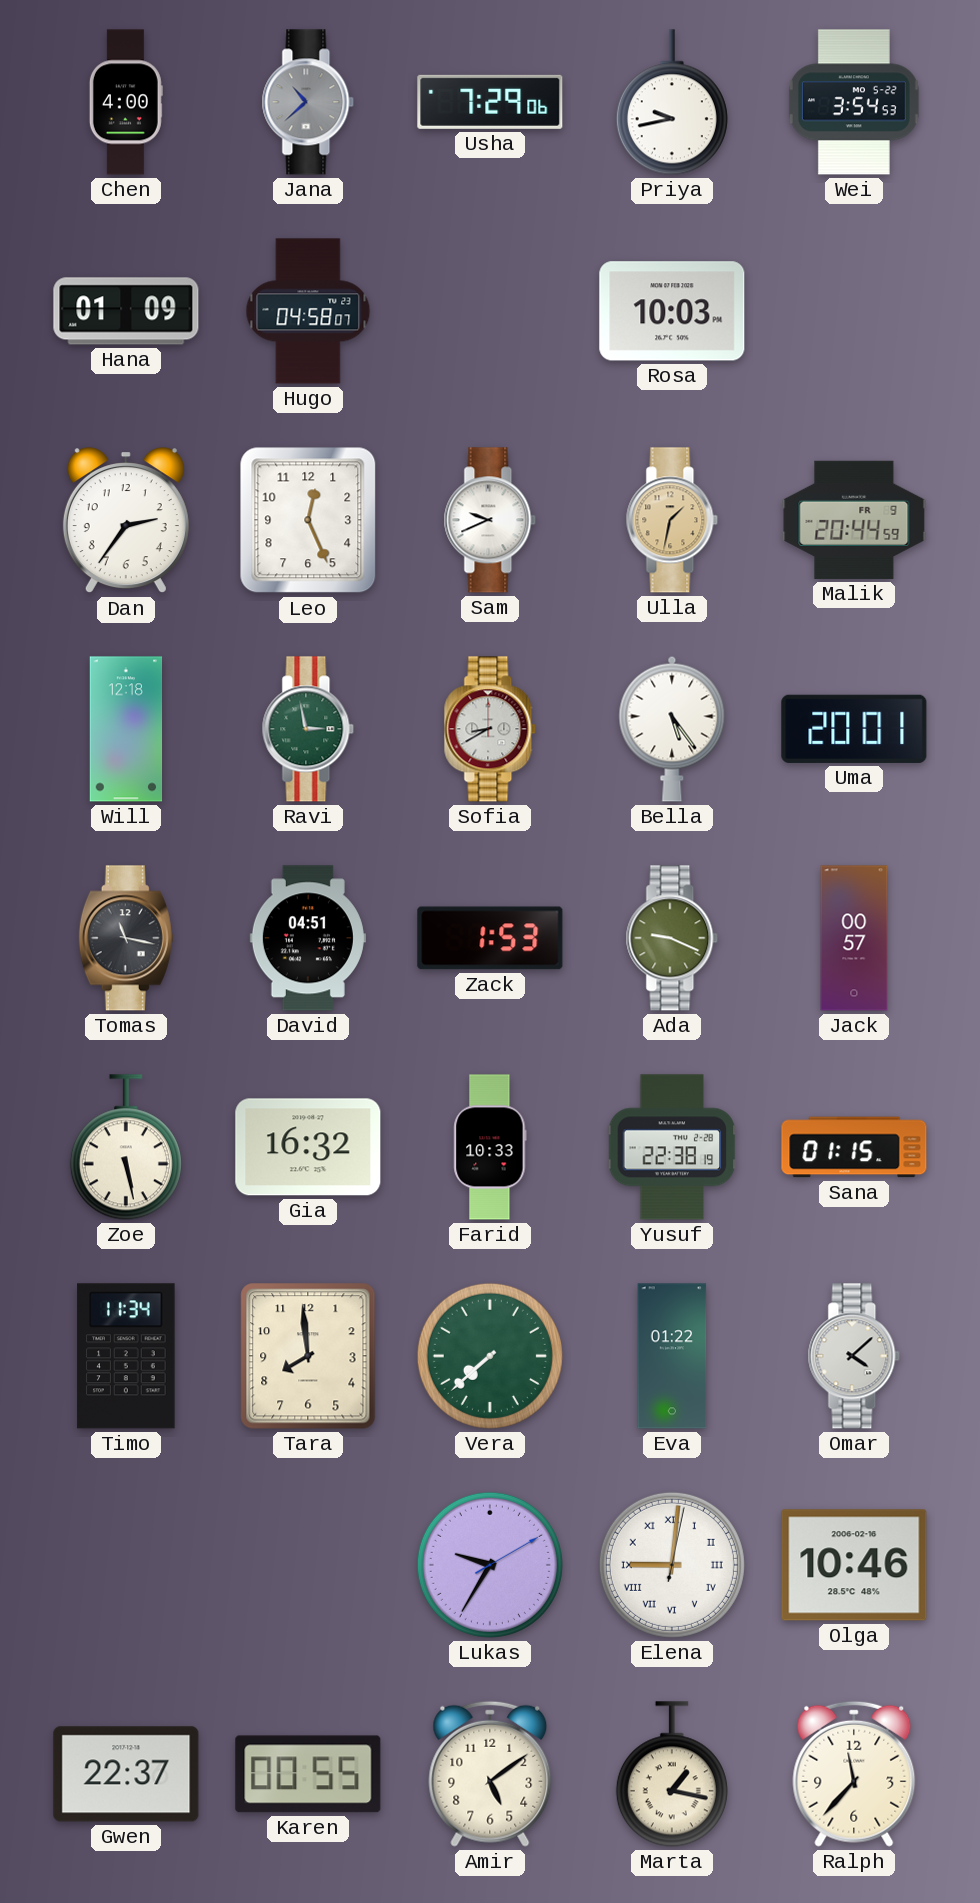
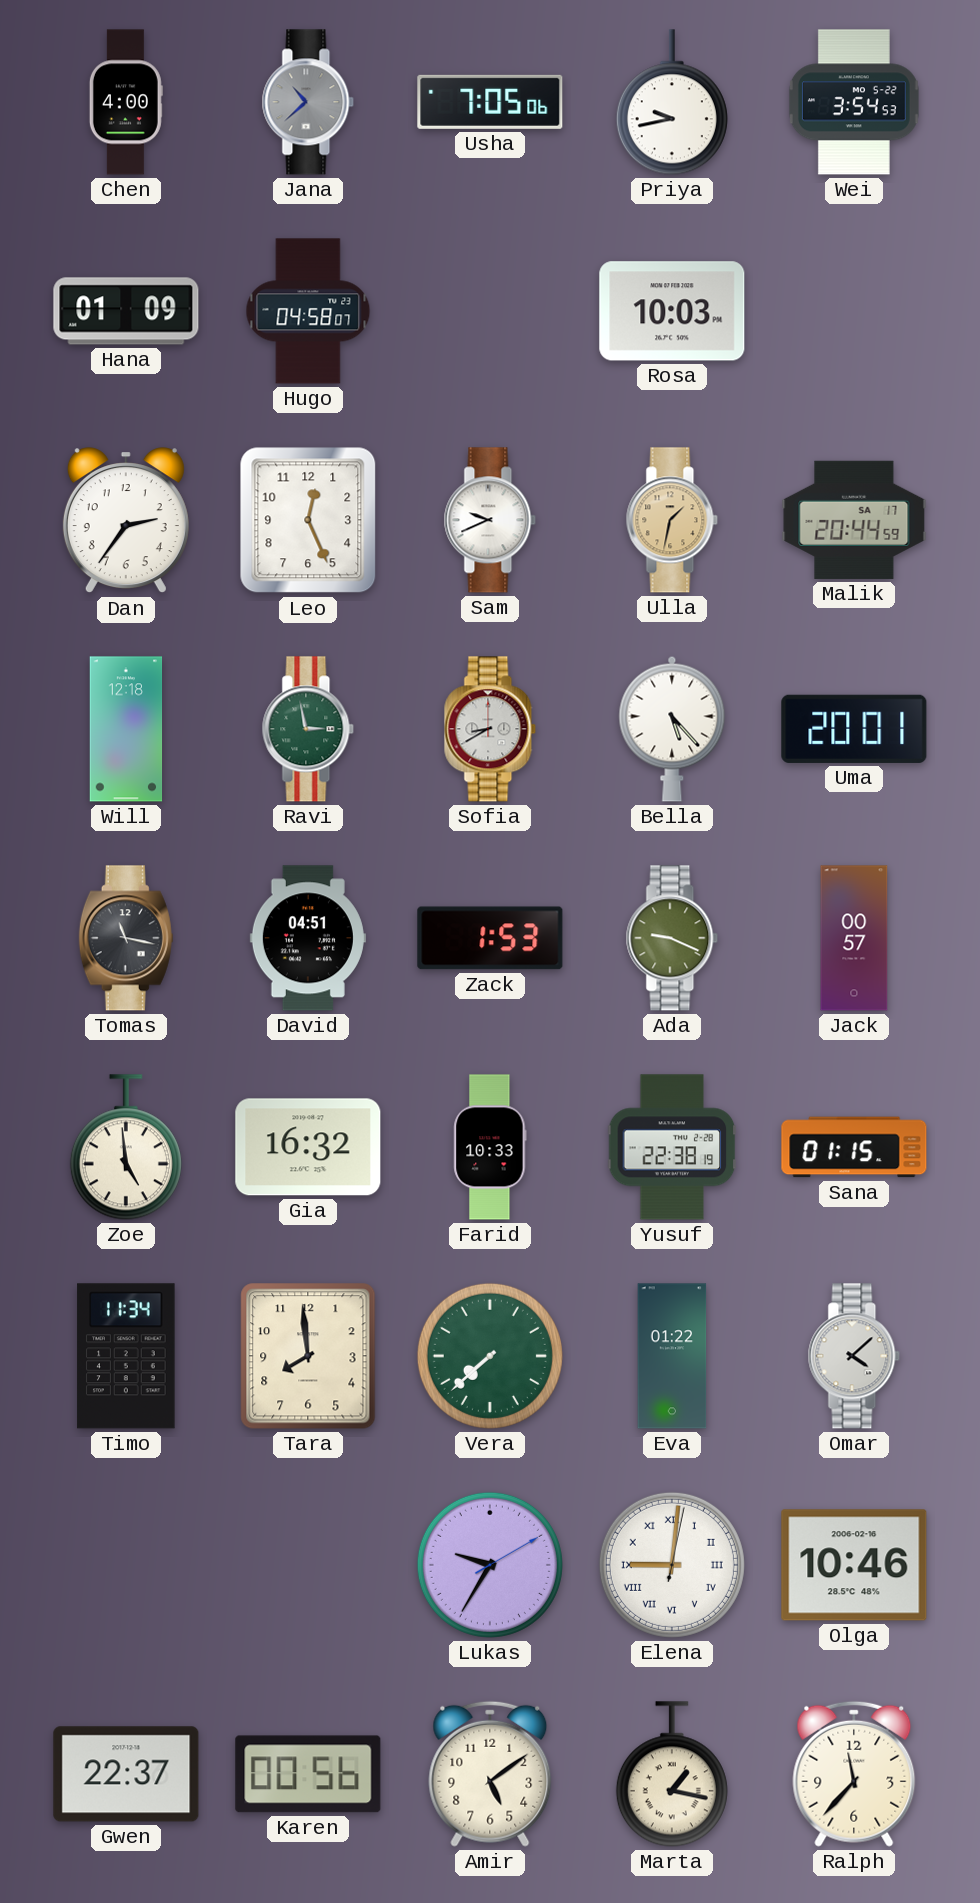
Usha: 7:29 -> 7:05
Malik date: FR 9 -> SA 17
Bella: 5:24 -> 5:23
Zoe: 5:28 -> 4:59
Karen: 00:55 -> 00:56
